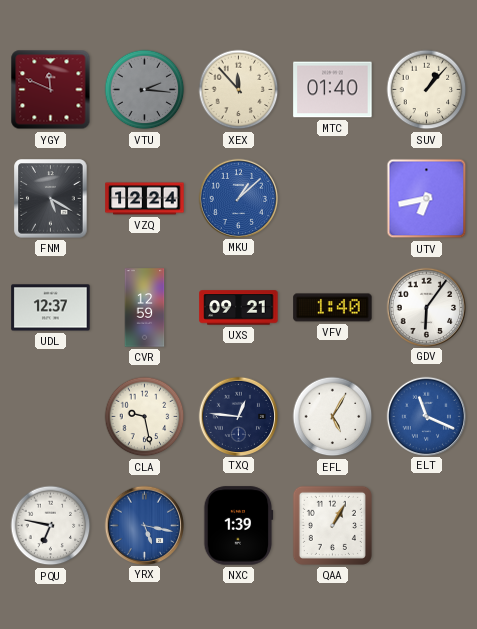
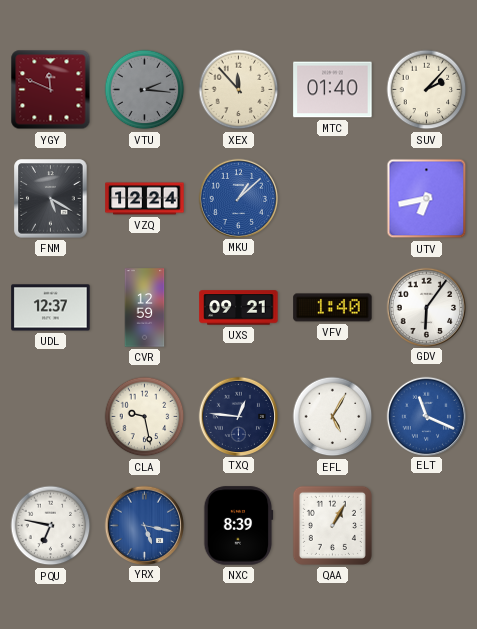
SUV: 1:07 -> 2:07
NXC: 1:39 -> 8:39
